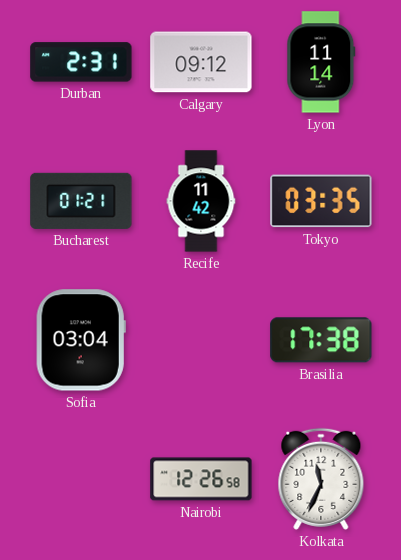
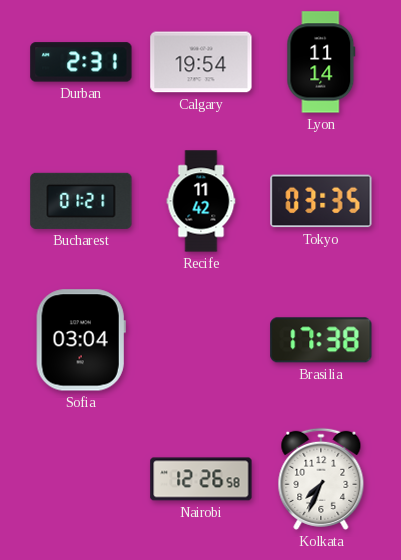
Calgary: 09:12 -> 19:54
Kolkata: 11:34 -> 7:34
